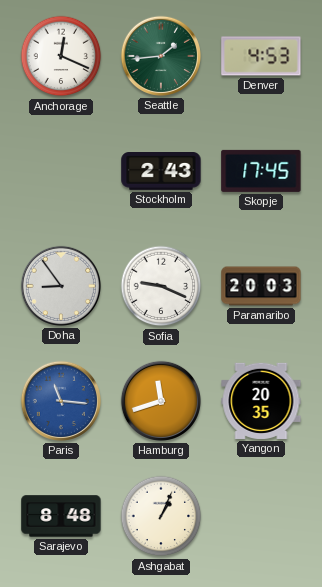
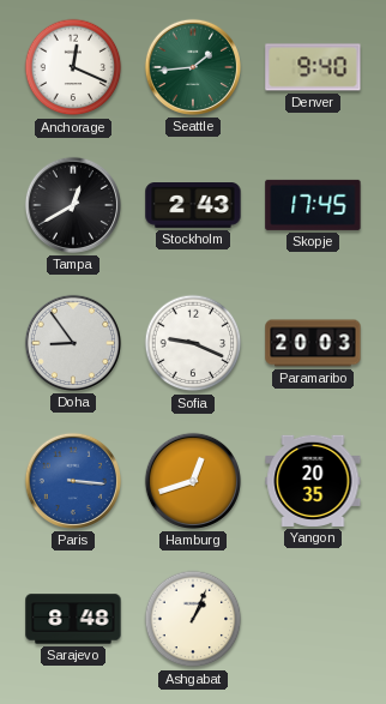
Denver: 4:53 -> 9:40
Tampa: none -> 12:40
Paris: 11:16 -> 3:16
Hamburg: 11:42 -> 12:42
